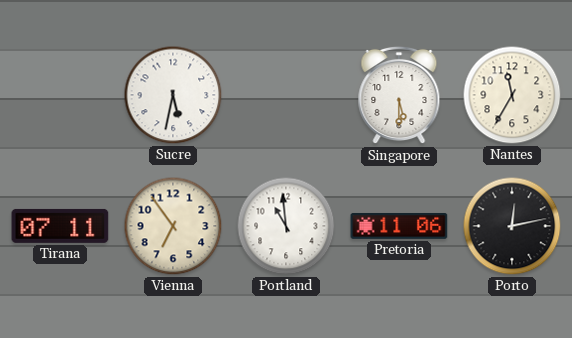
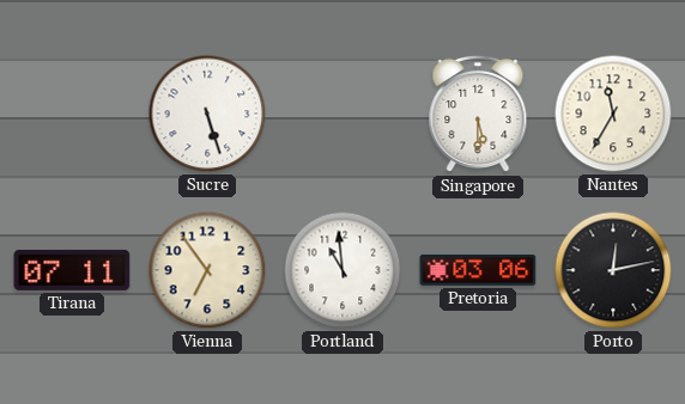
Sucre: 5:32 -> 5:27
Pretoria: 11:06 -> 03:06
